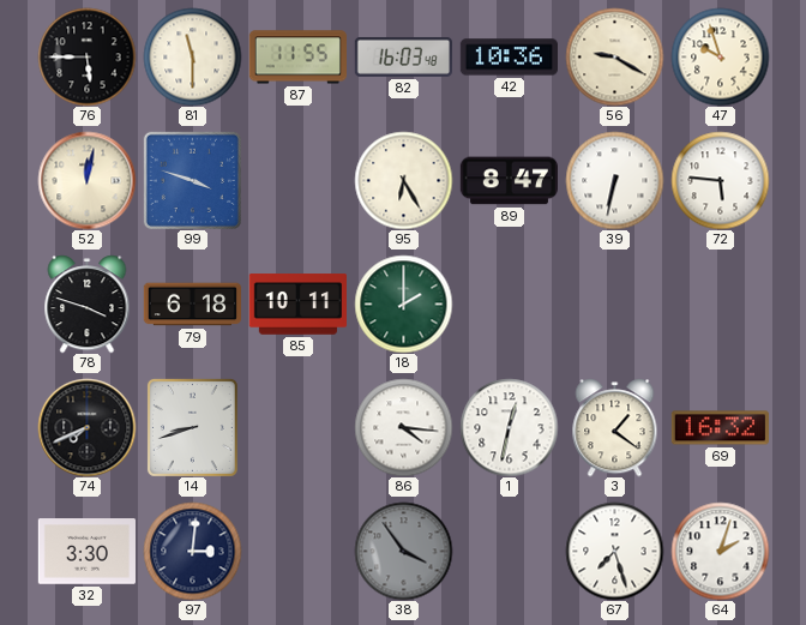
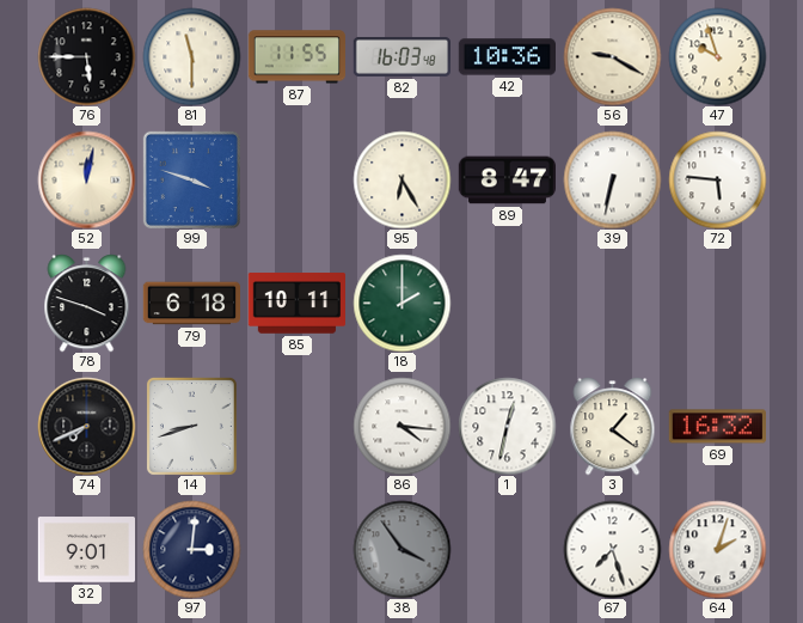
32: 3:30 -> 9:01
